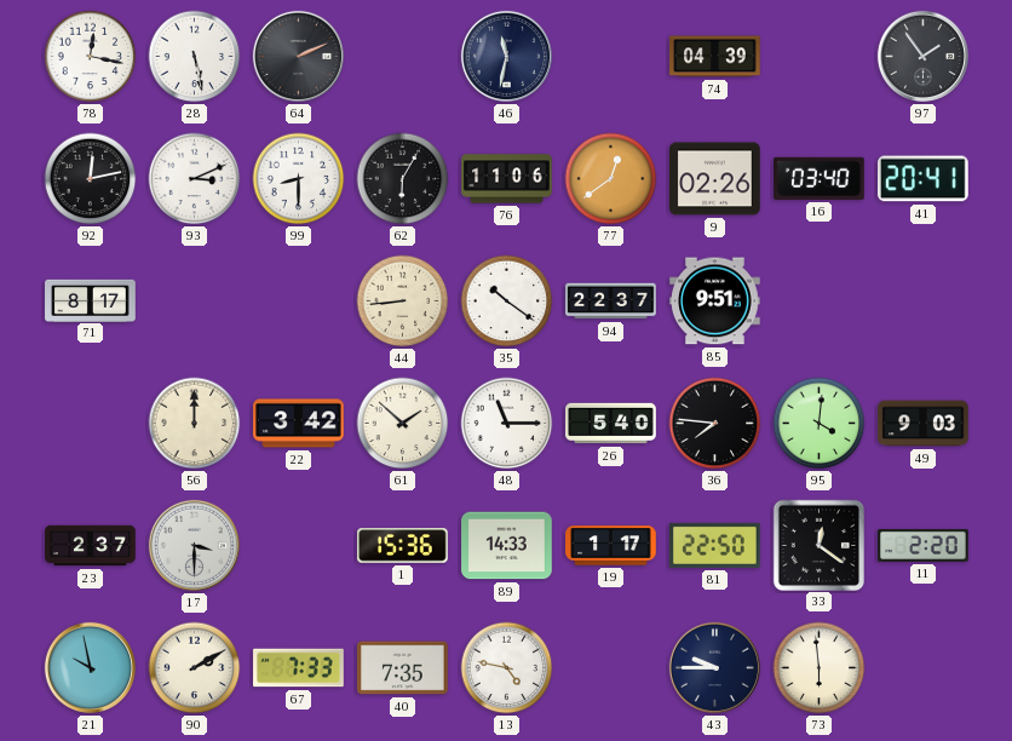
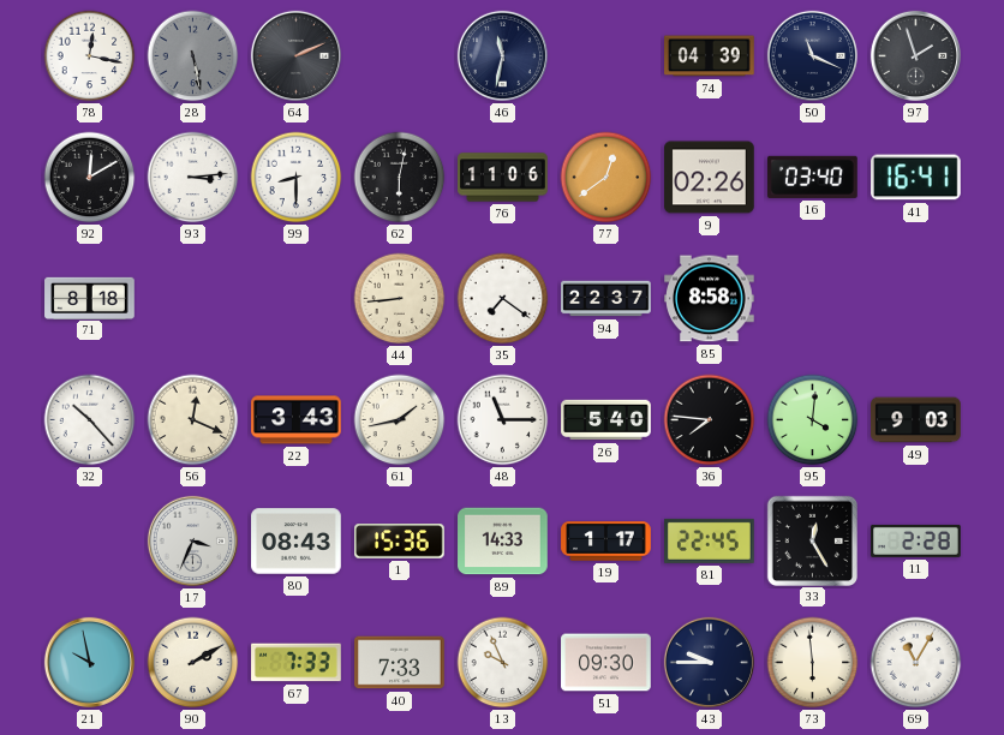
28 dial: white -> grey
50: none -> 11:19
97: 1:54 -> 1:57
92: 12:13 -> 12:10
93: 3:11 -> 3:14
62: 6:05 -> 6:02
41: 20:41 -> 16:41
71: 8:17 -> 8:18
35: 10:21 -> 7:21
85: 9:51 -> 8:58
32: none -> 10:23
56: 12:00 -> 12:19
22: 3:42 -> 3:43
61: 1:52 -> 1:43
23: 2:37 -> none
17: 3:30 -> 3:34
80: none -> 08:43
81: 22:50 -> 22:45
33: 12:21 -> 12:25
11: 2:20 -> 2:28
40: 7:35 -> 7:33
13: 4:47 -> 9:56
51: none -> 09:30
69: none -> 11:05
